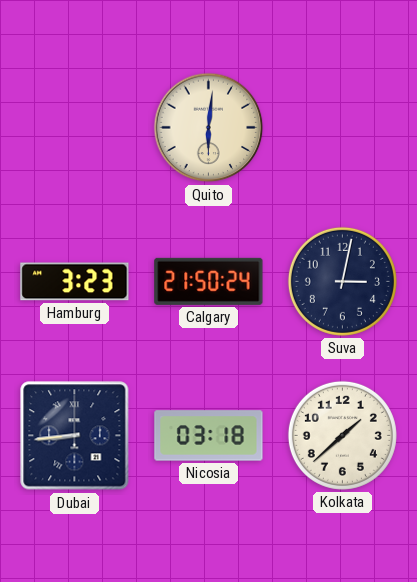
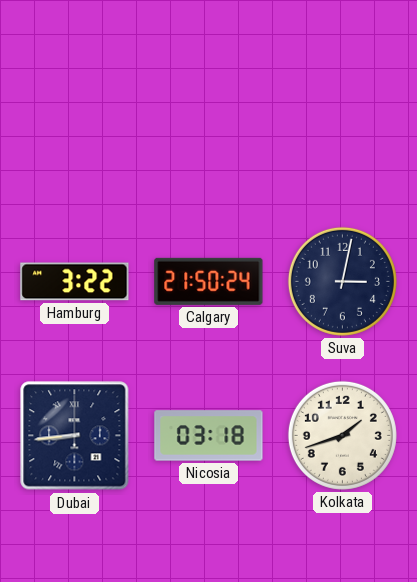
Quito: 6:01 -> none
Hamburg: 3:23 -> 3:22
Kolkata: 1:38 -> 1:42
